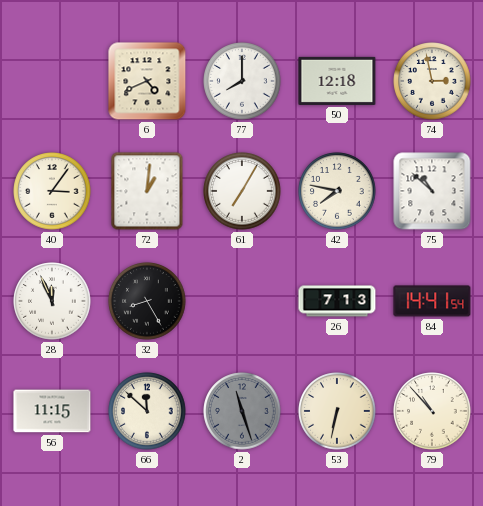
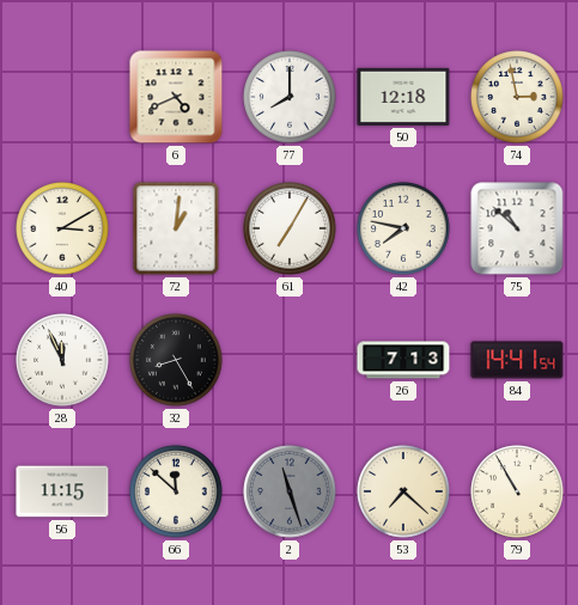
40: 3:06 -> 3:10
53: 6:32 -> 7:22
79: 10:53 -> 10:55
